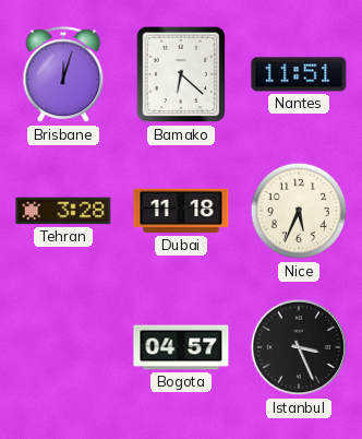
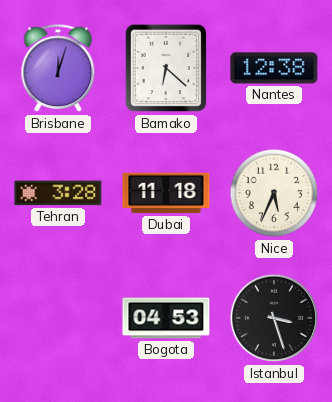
Nantes: 11:51 -> 12:38
Bogota: 04:57 -> 04:53
Istanbul: 3:26 -> 3:27
